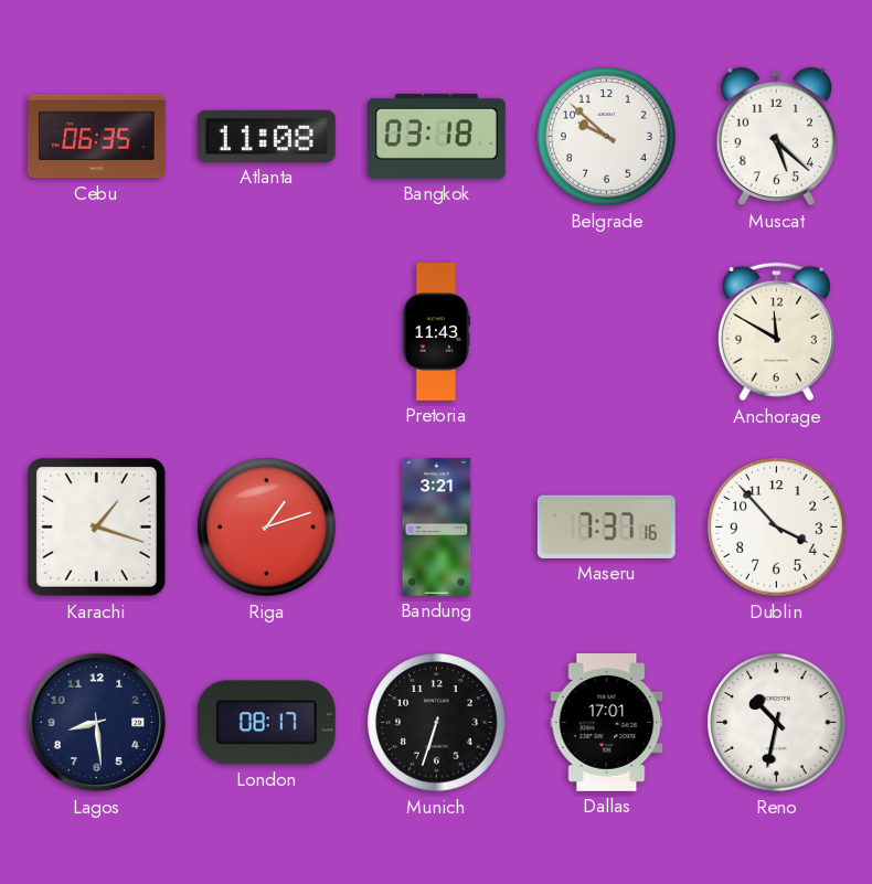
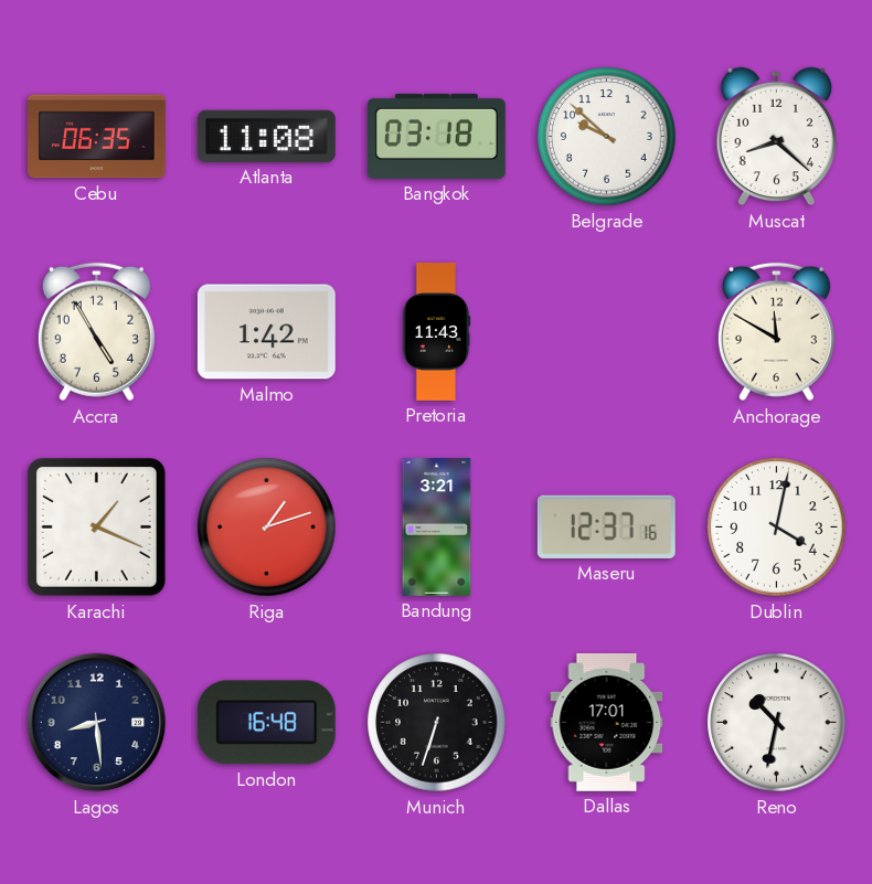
Muscat: 5:22 -> 8:22
Accra: none -> 4:55
Malmo: none -> 1:42
Karachi: 1:18 -> 1:19
Maseru: 7:37 -> 12:37
Dublin: 3:53 -> 4:02
London: 08:17 -> 16:48
